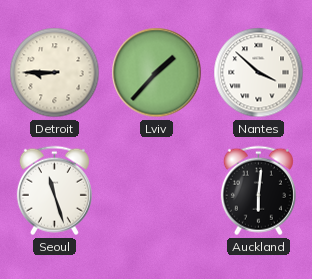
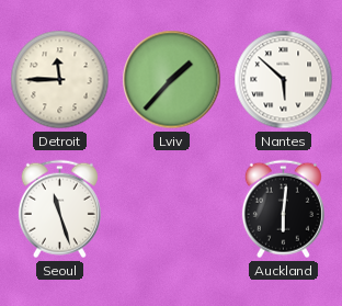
Detroit: 8:45 -> 11:45
Nantes: 3:52 -> 5:52
